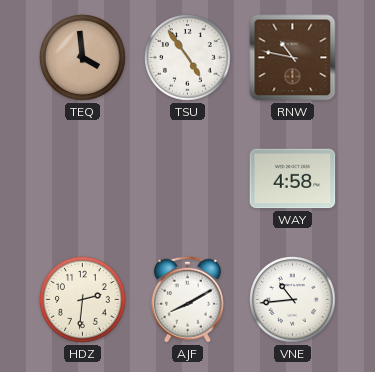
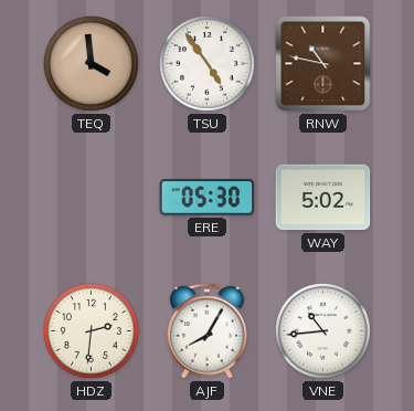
ERE: none -> 05:30
WAY: 4:58 -> 5:02
AJF: 8:10 -> 8:05
